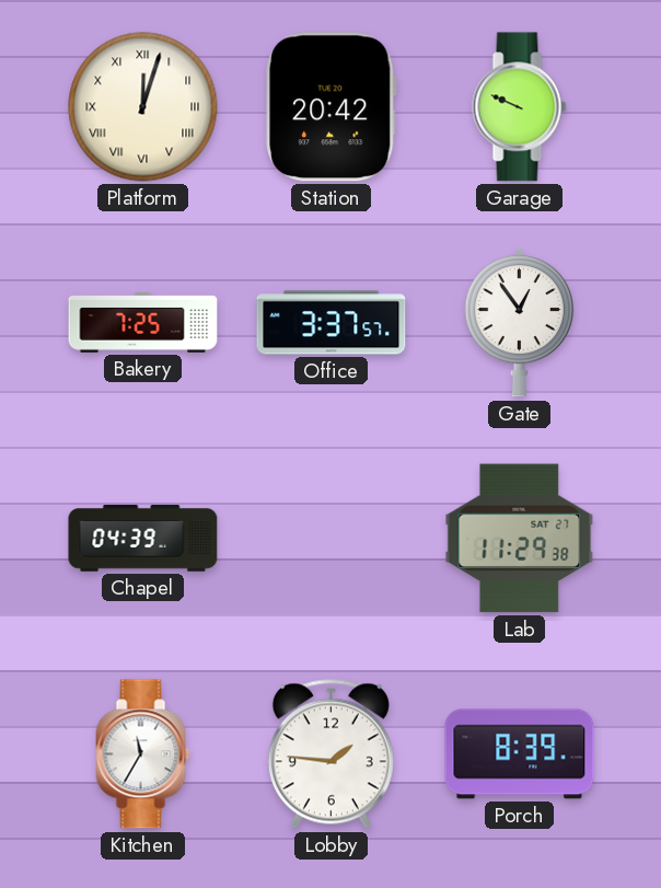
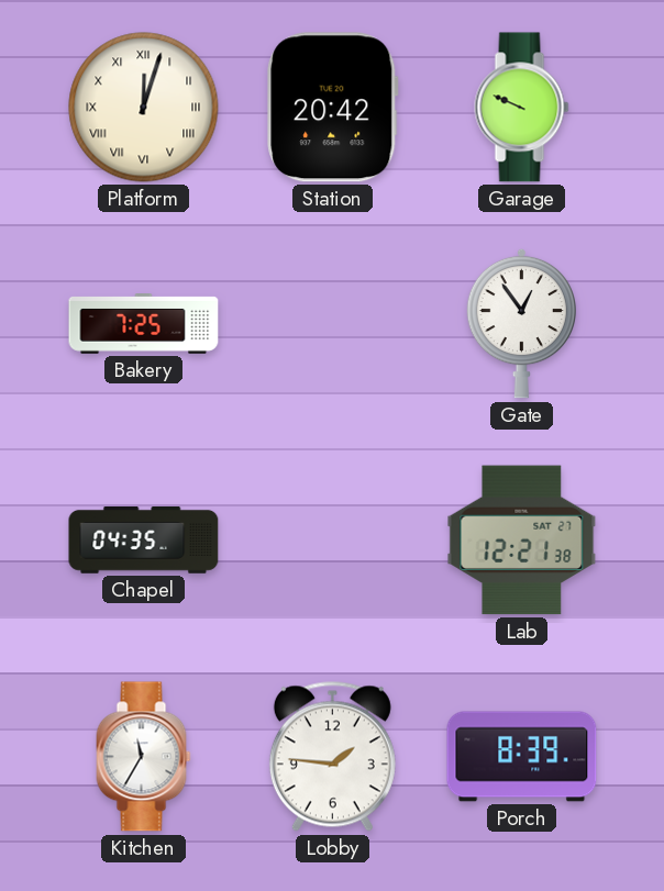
Office: 3:37 -> none
Chapel: 04:39 -> 04:35
Lab: 11:29 -> 12:21
